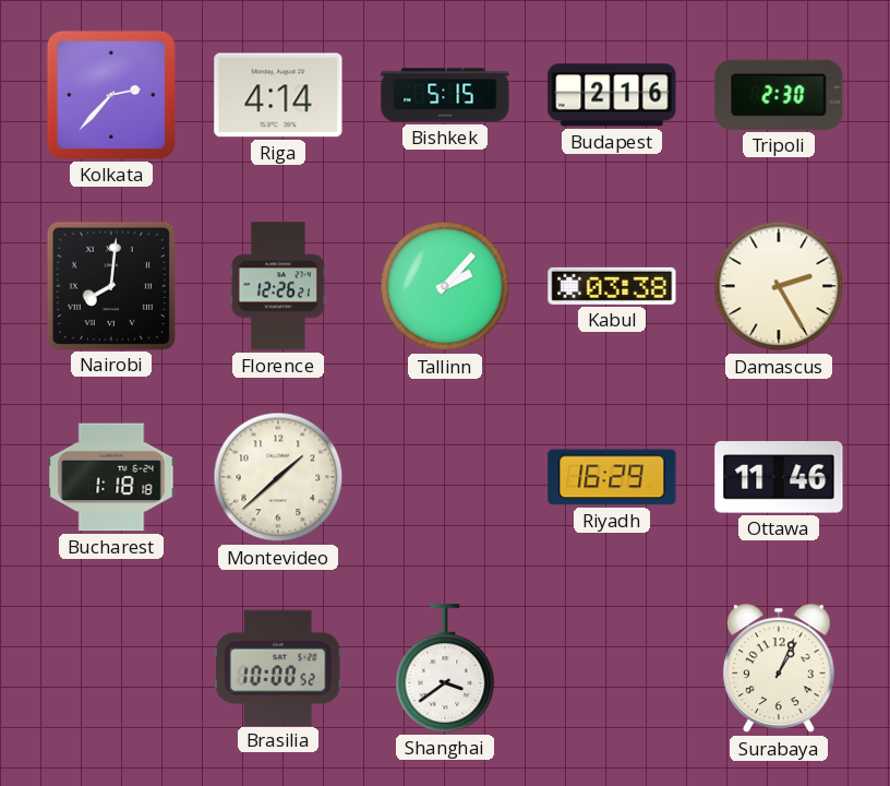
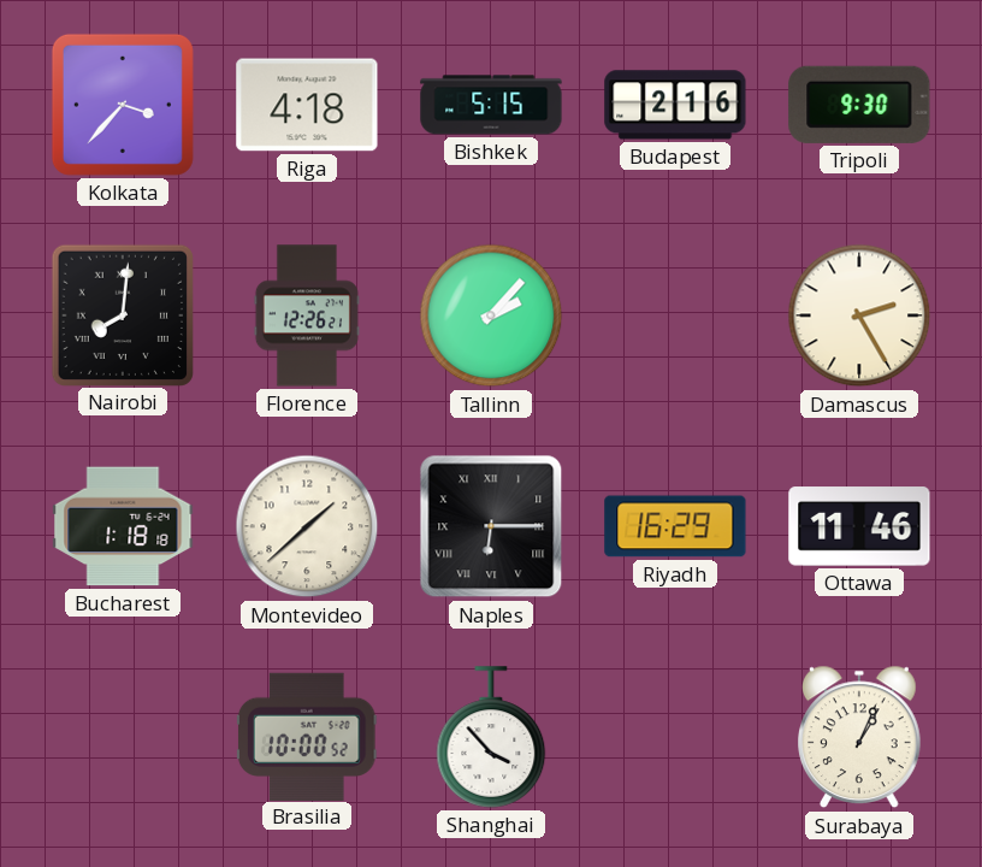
Kolkata: 2:37 -> 3:37
Riga: 4:14 -> 4:18
Tripoli: 2:30 -> 9:30
Kabul: 03:38 -> none
Naples: none -> 6:15
Shanghai: 3:39 -> 3:53
